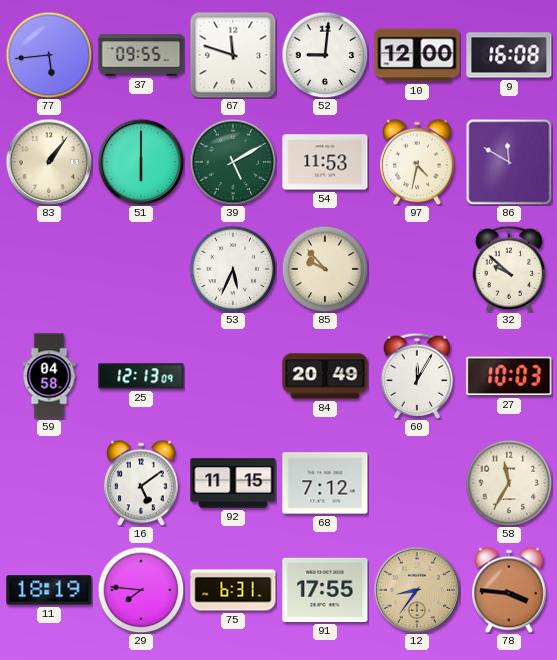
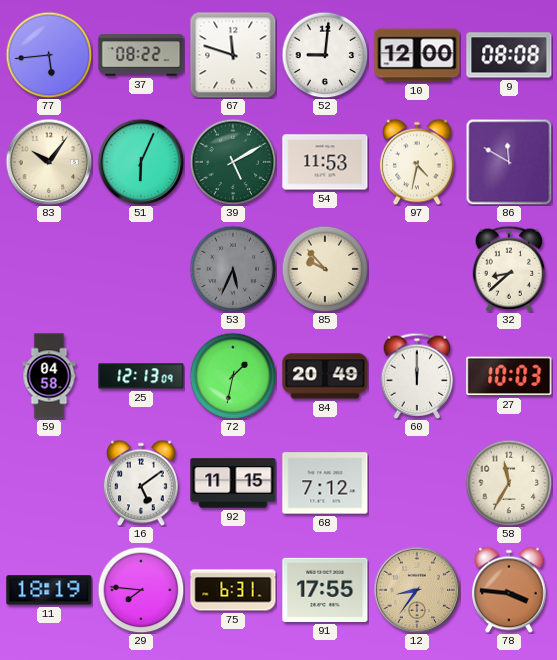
37: 09:55 -> 08:22
9: 16:08 -> 08:08
83: 1:06 -> 10:06
51: 6:00 -> 6:04
53 dial: white -> grey
32: 9:52 -> 8:38
72: none -> 1:32
60: 12:05 -> 12:00
